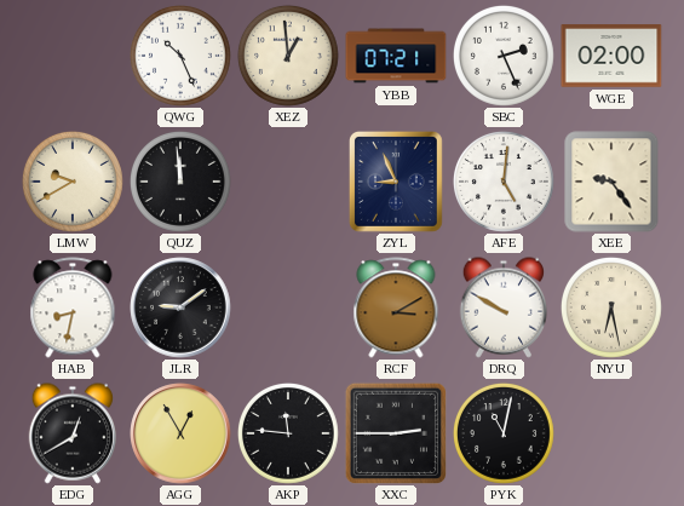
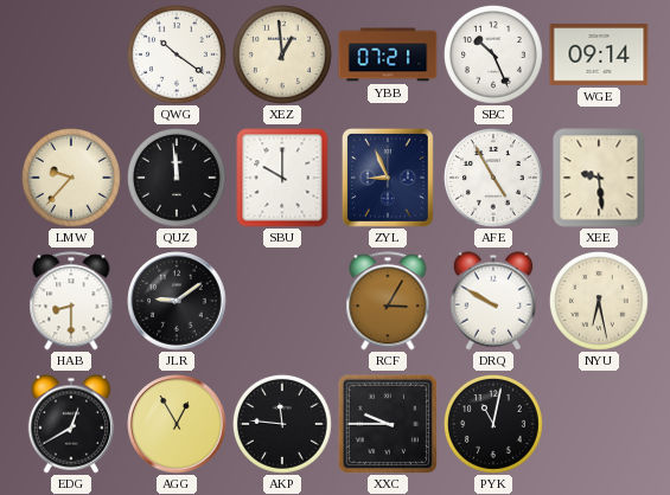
QWG: 10:26 -> 10:21
SBC: 2:26 -> 10:26
WGE: 02:00 -> 09:14
LMW: 9:40 -> 9:37
SBU: none -> 10:00
AFE: 5:01 -> 4:55
XEE: 9:24 -> 9:29
HAB: 8:32 -> 8:30
RCF: 3:10 -> 3:05
XXC: 2:45 -> 9:45
